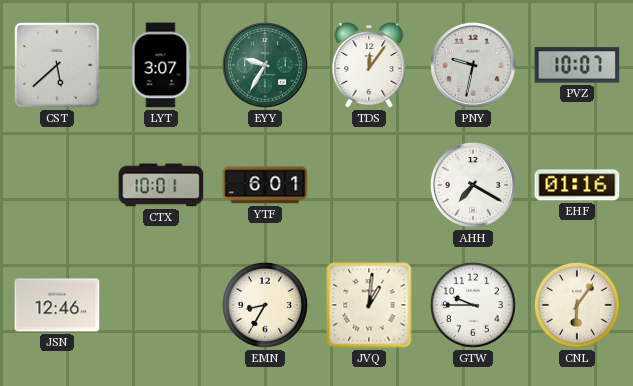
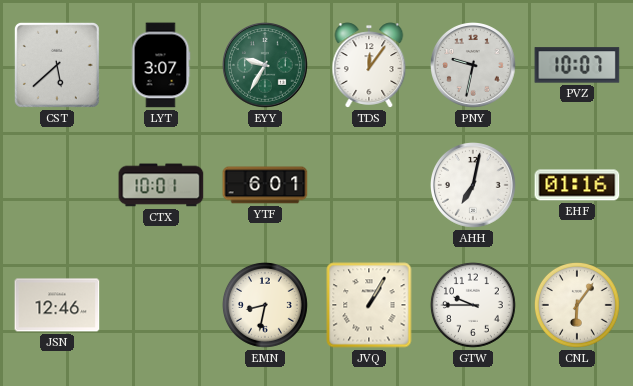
AHH: 7:20 -> 7:02
EMN: 8:35 -> 8:32
JVQ: 1:01 -> 1:05
